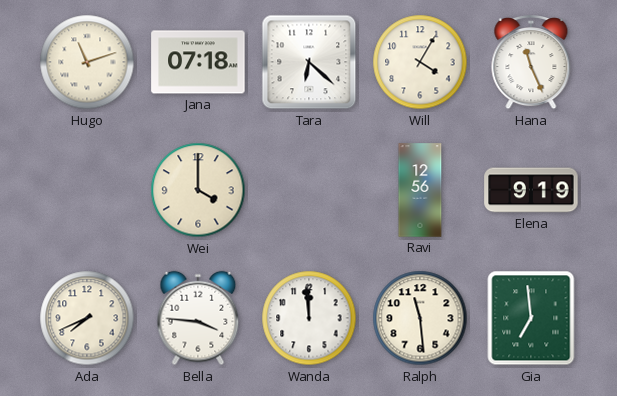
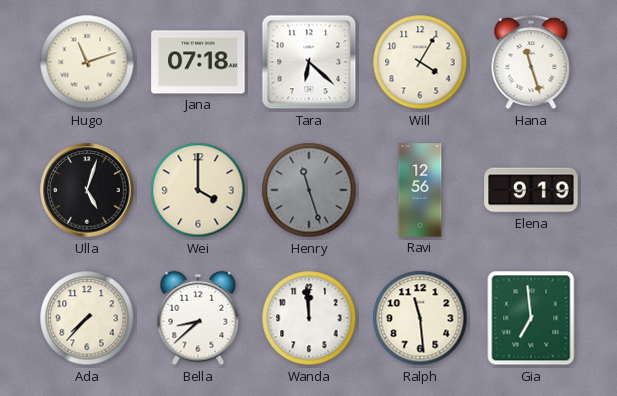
Hana: 11:26 -> 11:27
Ulla: none -> 5:03
Henry: none -> 11:27
Ada: 7:41 -> 7:37
Bella: 3:46 -> 8:38
